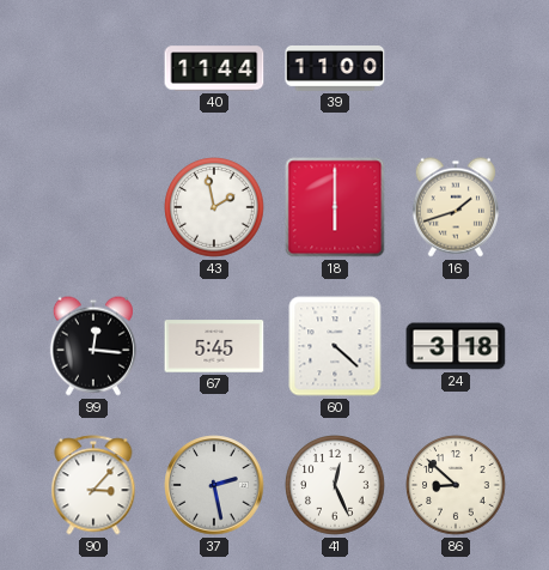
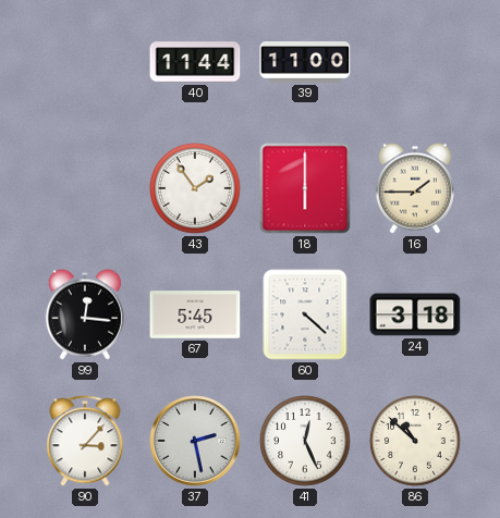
43: 1:58 -> 1:54
16: 1:42 -> 1:45
86: 8:52 -> 10:52
